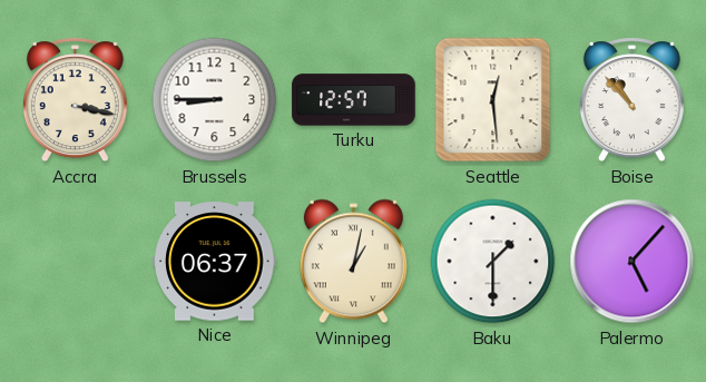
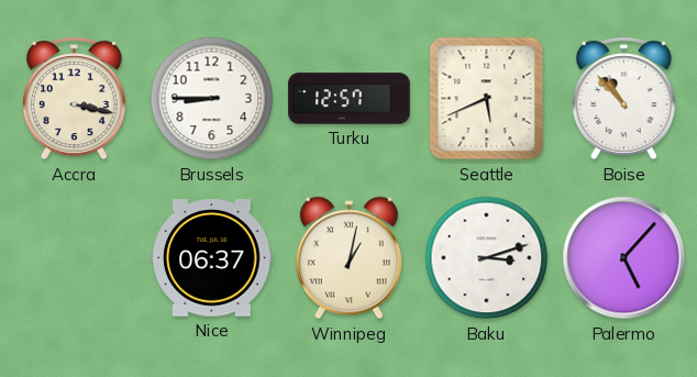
Seattle: 12:29 -> 5:41
Baku: 1:30 -> 3:12
